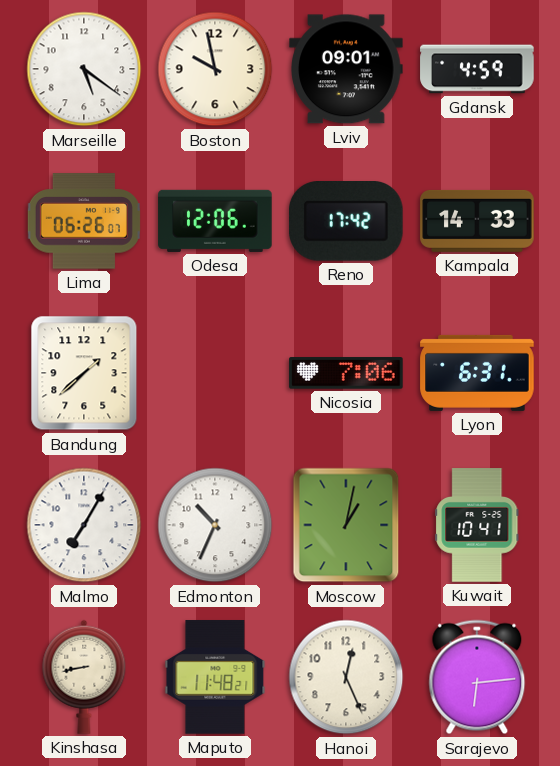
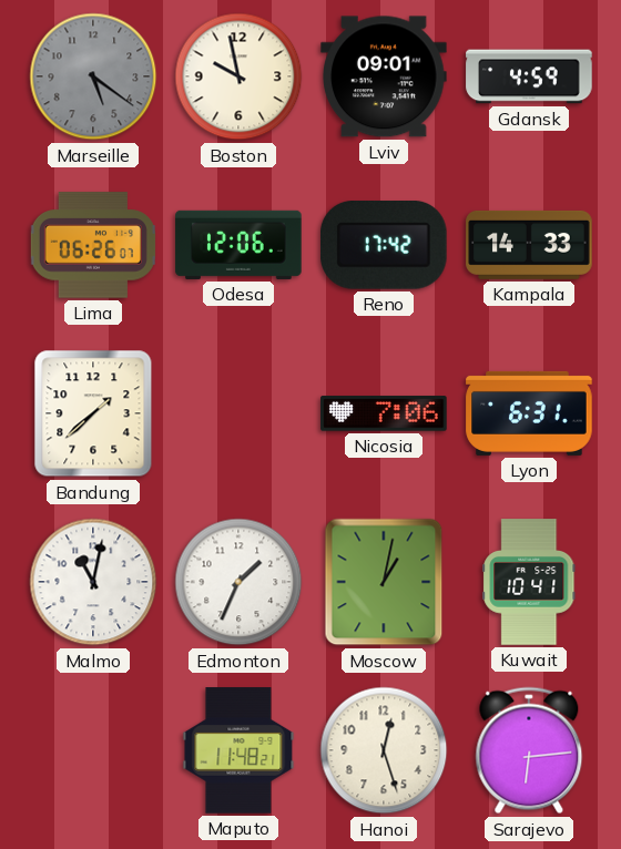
Marseille dial: white -> grey
Malmo: 7:05 -> 11:02
Edmonton: 10:34 -> 1:34
Kinshasa: 8:43 -> none
Hanoi: 12:26 -> 12:27
